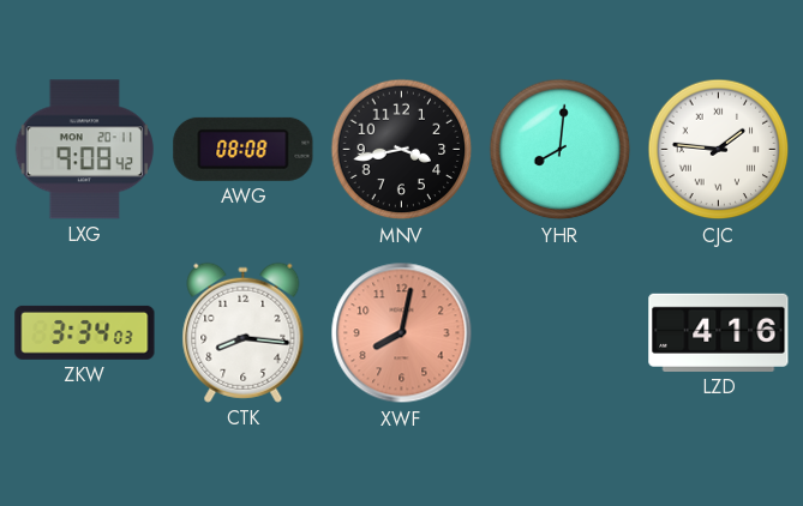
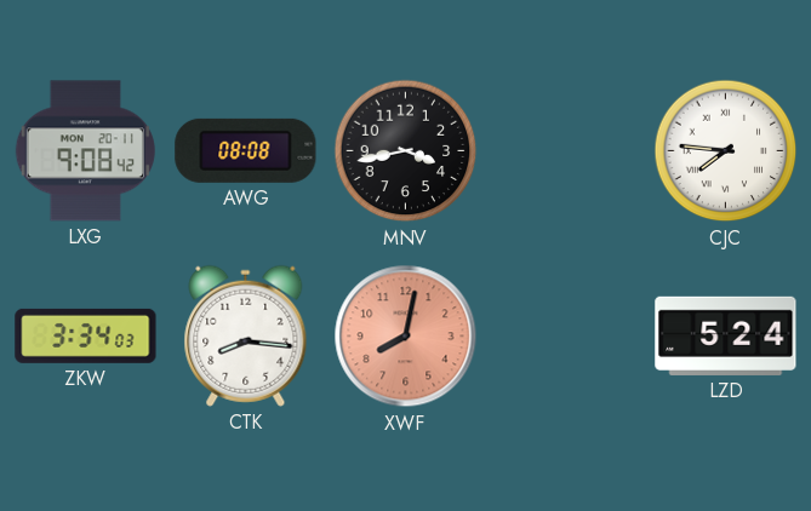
YHR: 8:01 -> none
CJC: 1:46 -> 7:46
LZD: 4:16 -> 5:24
